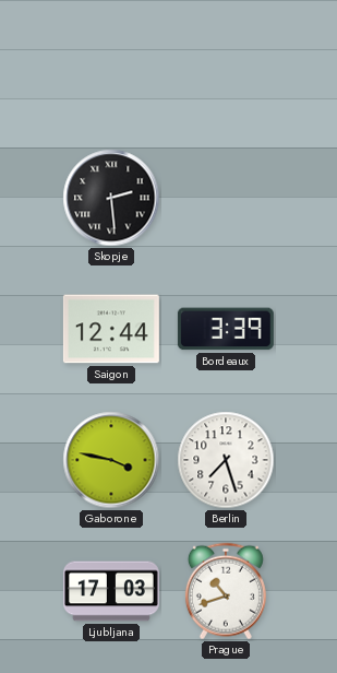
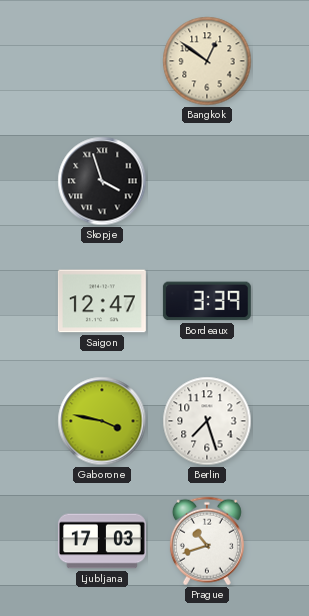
Bangkok: none -> 12:51
Skopje: 2:29 -> 3:57
Saigon: 12:44 -> 12:47
